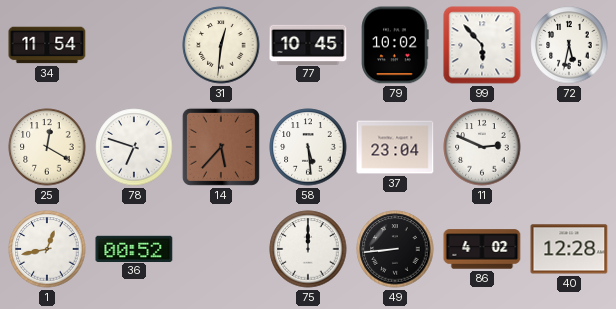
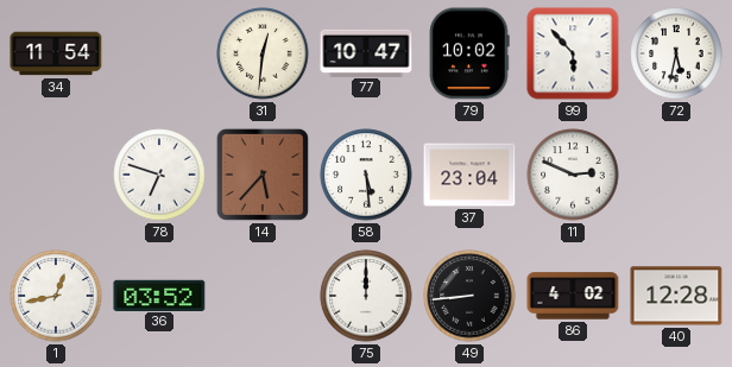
77: 10:45 -> 10:47
25: 12:20 -> none
36: 00:52 -> 03:52
